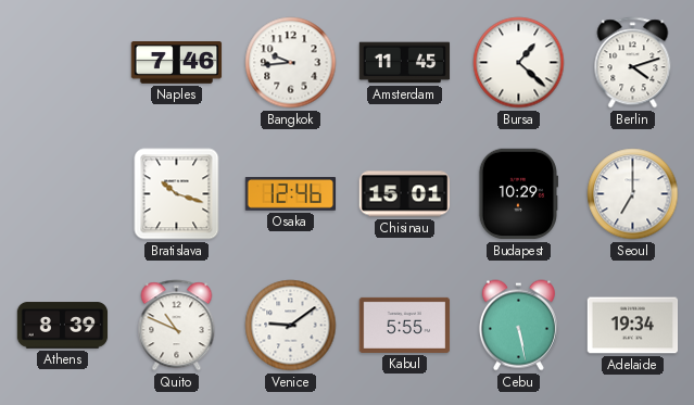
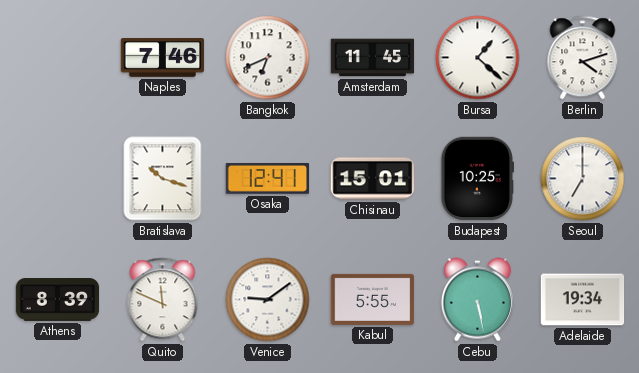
Bangkok: 9:44 -> 6:41
Osaka: 12:46 -> 12:41
Budapest: 10:29 -> 10:25
Quito: 10:49 -> 11:49
